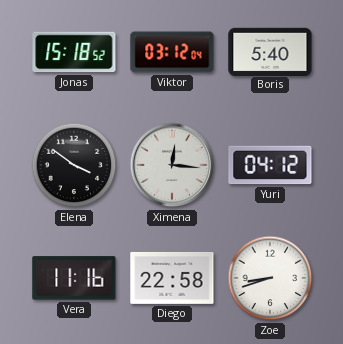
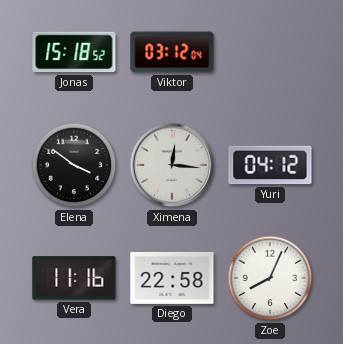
Boris: 5:40 -> none
Zoe: 8:42 -> 8:04
